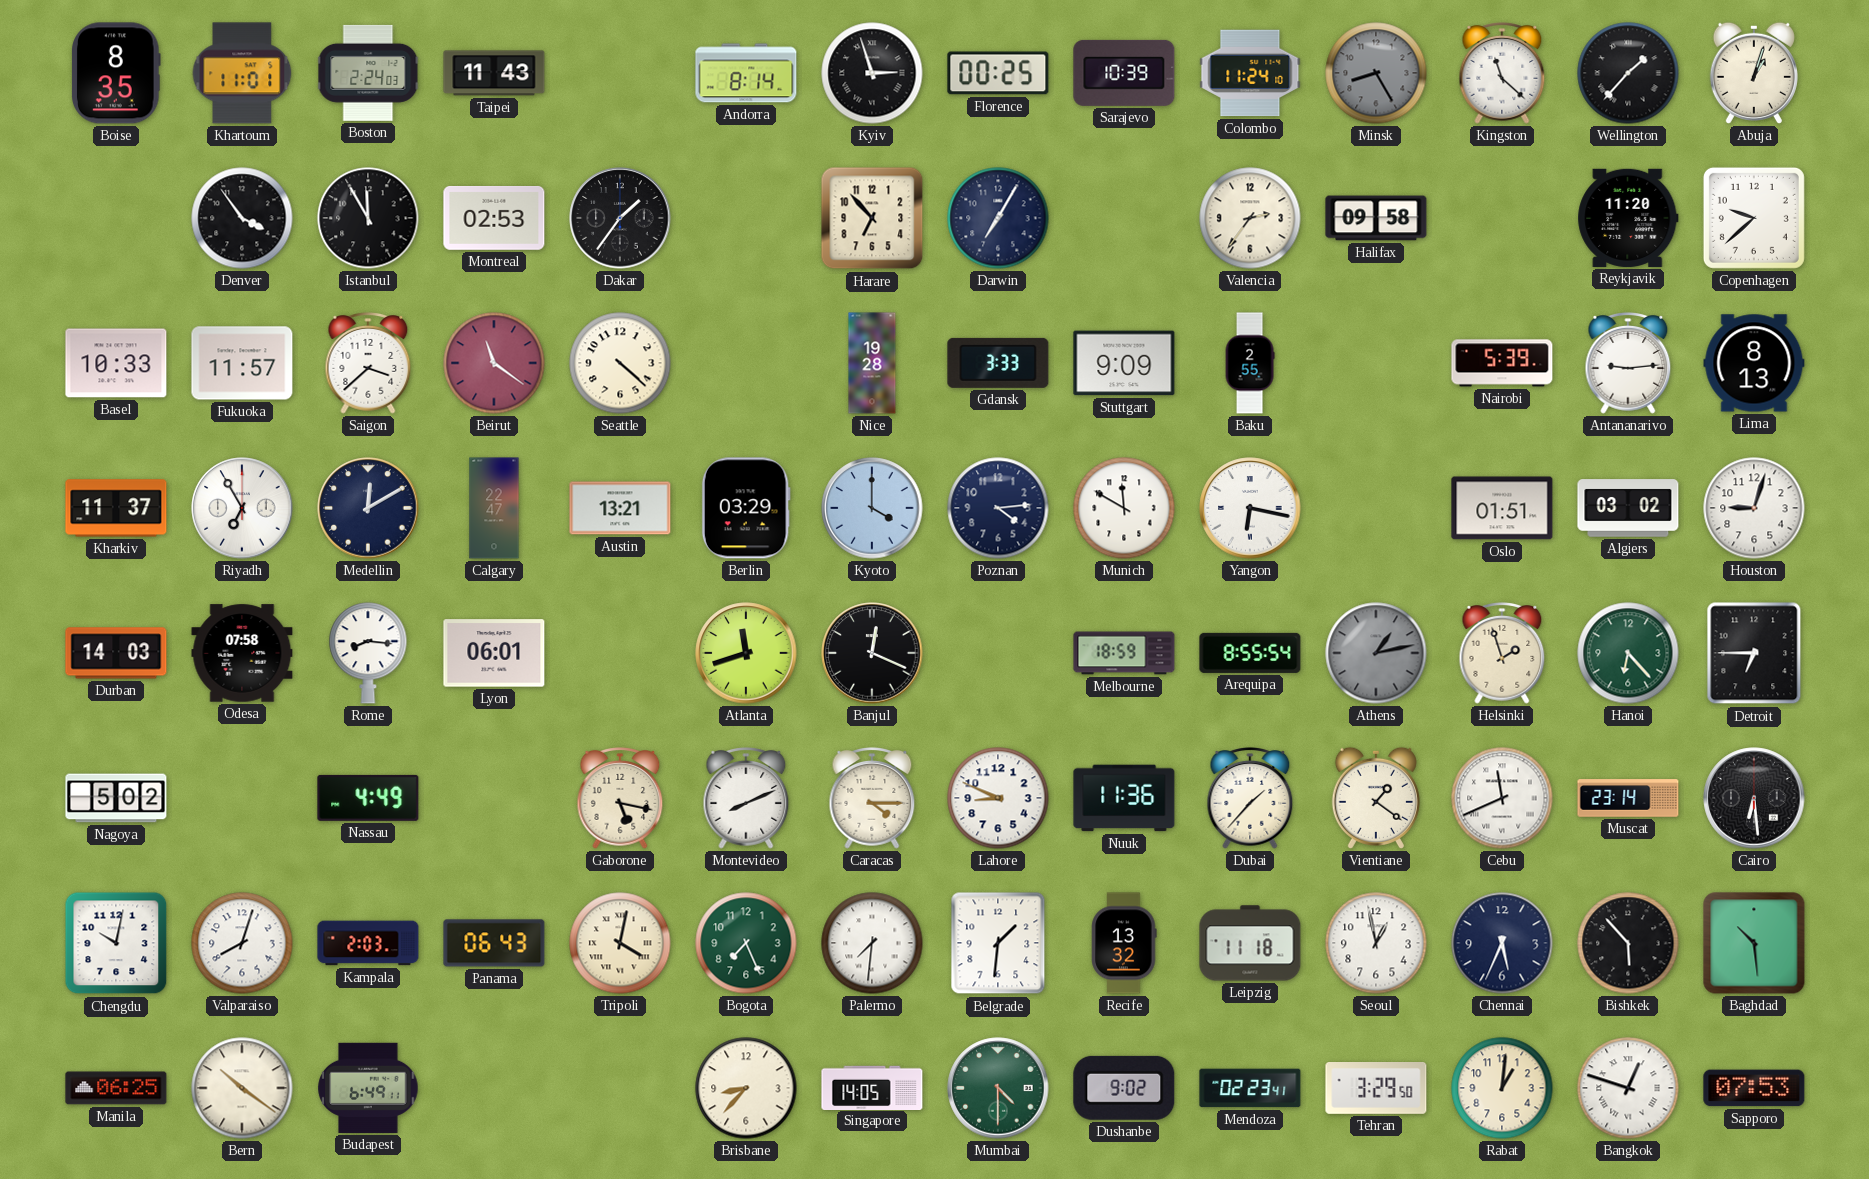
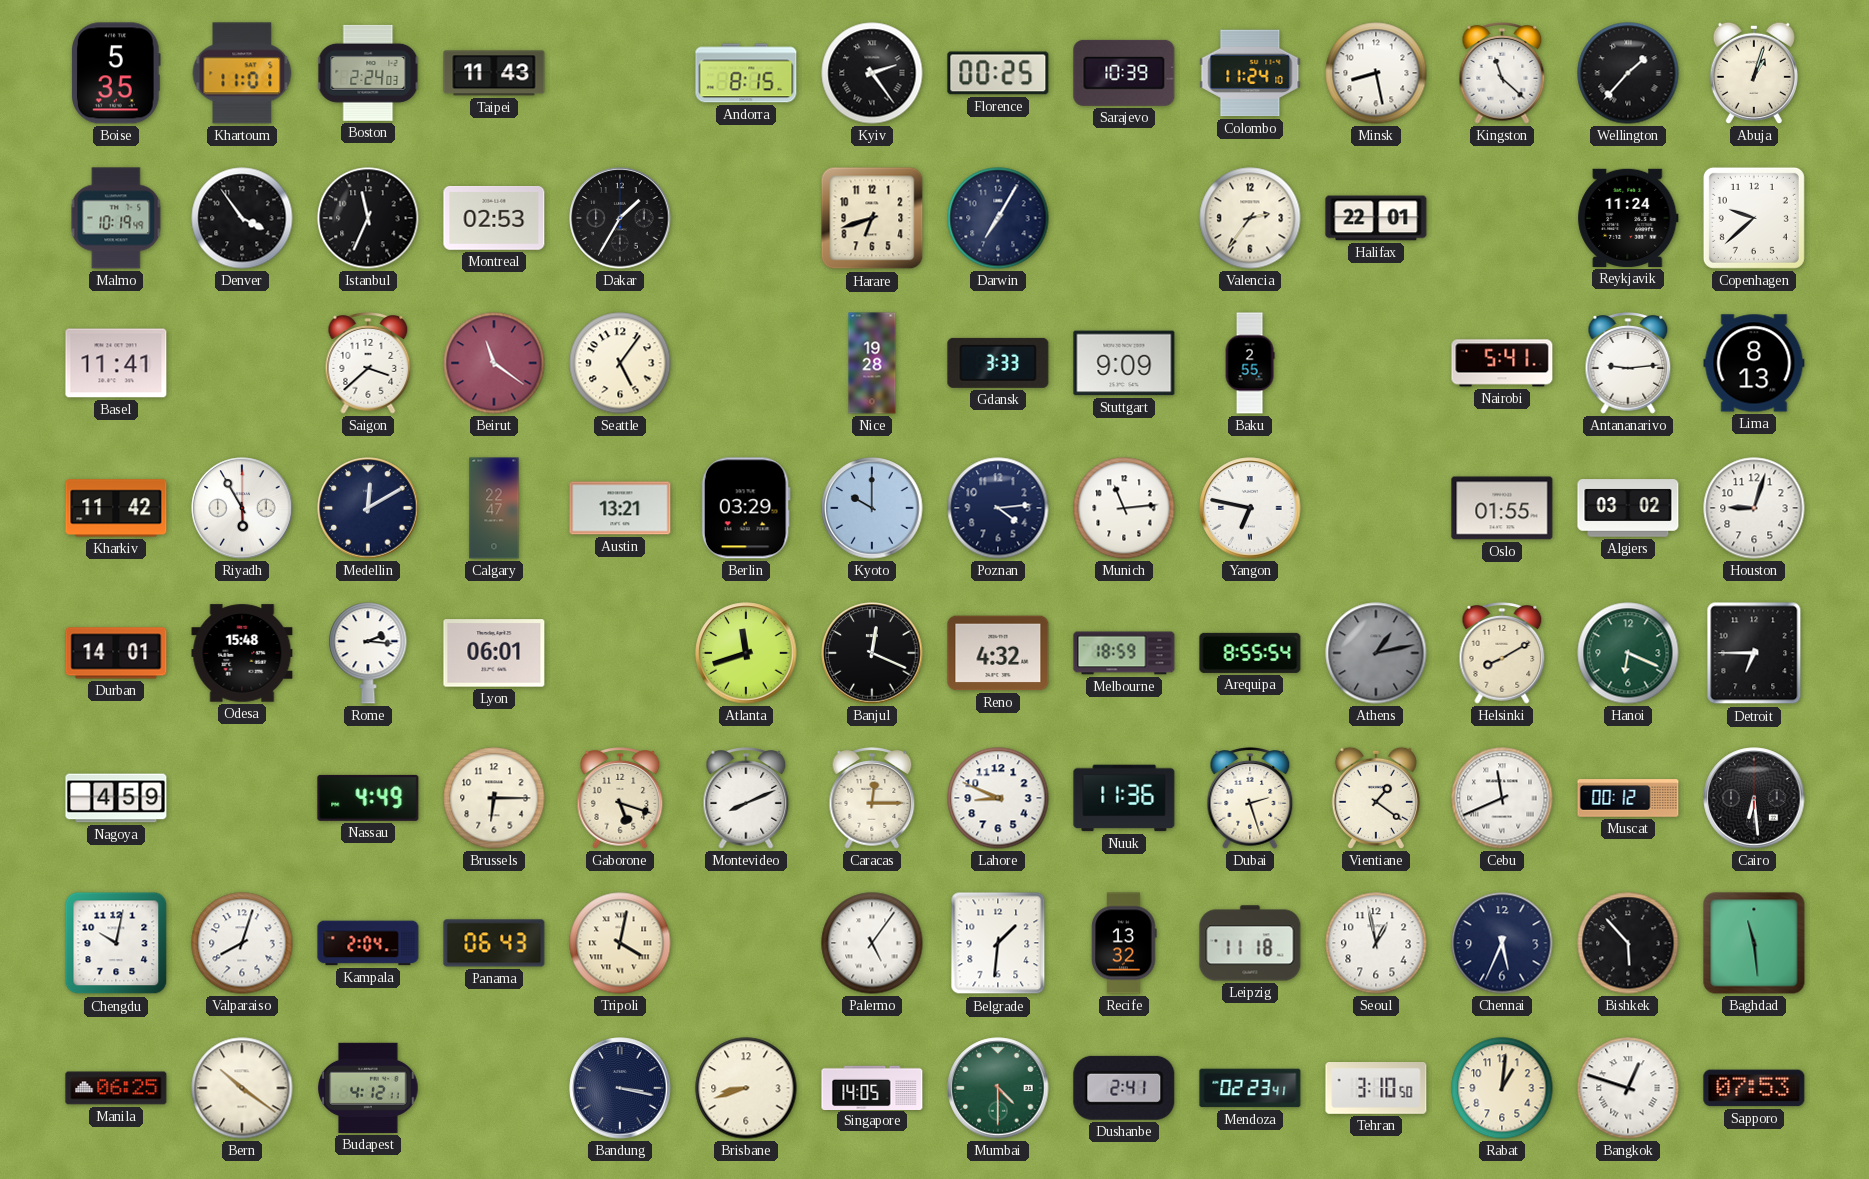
Boise: 8:35 -> 5:35
Andorra: 8:14 -> 8:15
Kyiv: 2:57 -> 2:24
Minsk: 8:25 -> 8:28
Minsk dial: grey -> white
Malmo: none -> 10:19
Istanbul: 11:55 -> 11:34
Dakar: 1:36 -> 1:35
Harare: 6:53 -> 6:42
Halifax: 09:58 -> 22:01
Reykjavik: 11:20 -> 11:24
Basel: 10:33 -> 11:41
Fukuoka: 11:57 -> none
Seattle: 4:22 -> 5:06
Nairobi: 5:39 -> 5:41
Kharkiv: 11:37 -> 11:42
Riyadh: 6:55 -> 5:55
Kyoto: 4:00 -> 10:00
Munich: 11:50 -> 11:14
Yangon: 6:17 -> 6:47
Oslo: 01:51 -> 01:55
Durban: 14:03 -> 14:01
Odesa: 07:58 -> 15:48
Rome: 8:16 -> 2:16
Reno: none -> 4:32
Helsinki: 1:57 -> 8:10
Hanoi: 6:23 -> 6:19
Nagoya: 5:02 -> 4:59
Brussels: none -> 6:15
Gaborone: 5:17 -> 5:18
Caracas: 4:15 -> 12:15
Dubai: 1:37 -> 2:27
Muscat: 23:14 -> 00:12
Kampala: 2:03 -> 2:04
Bogota: 7:26 -> none
Palermo: 7:31 -> 5:06
Baghdad: 10:29 -> 11:29
Budapest: 6:49 -> 4:12
Bandung: none -> 3:17
Brisbane: 8:37 -> 8:42
Dushanbe: 9:02 -> 2:41
Tehran: 3:29 -> 3:10
